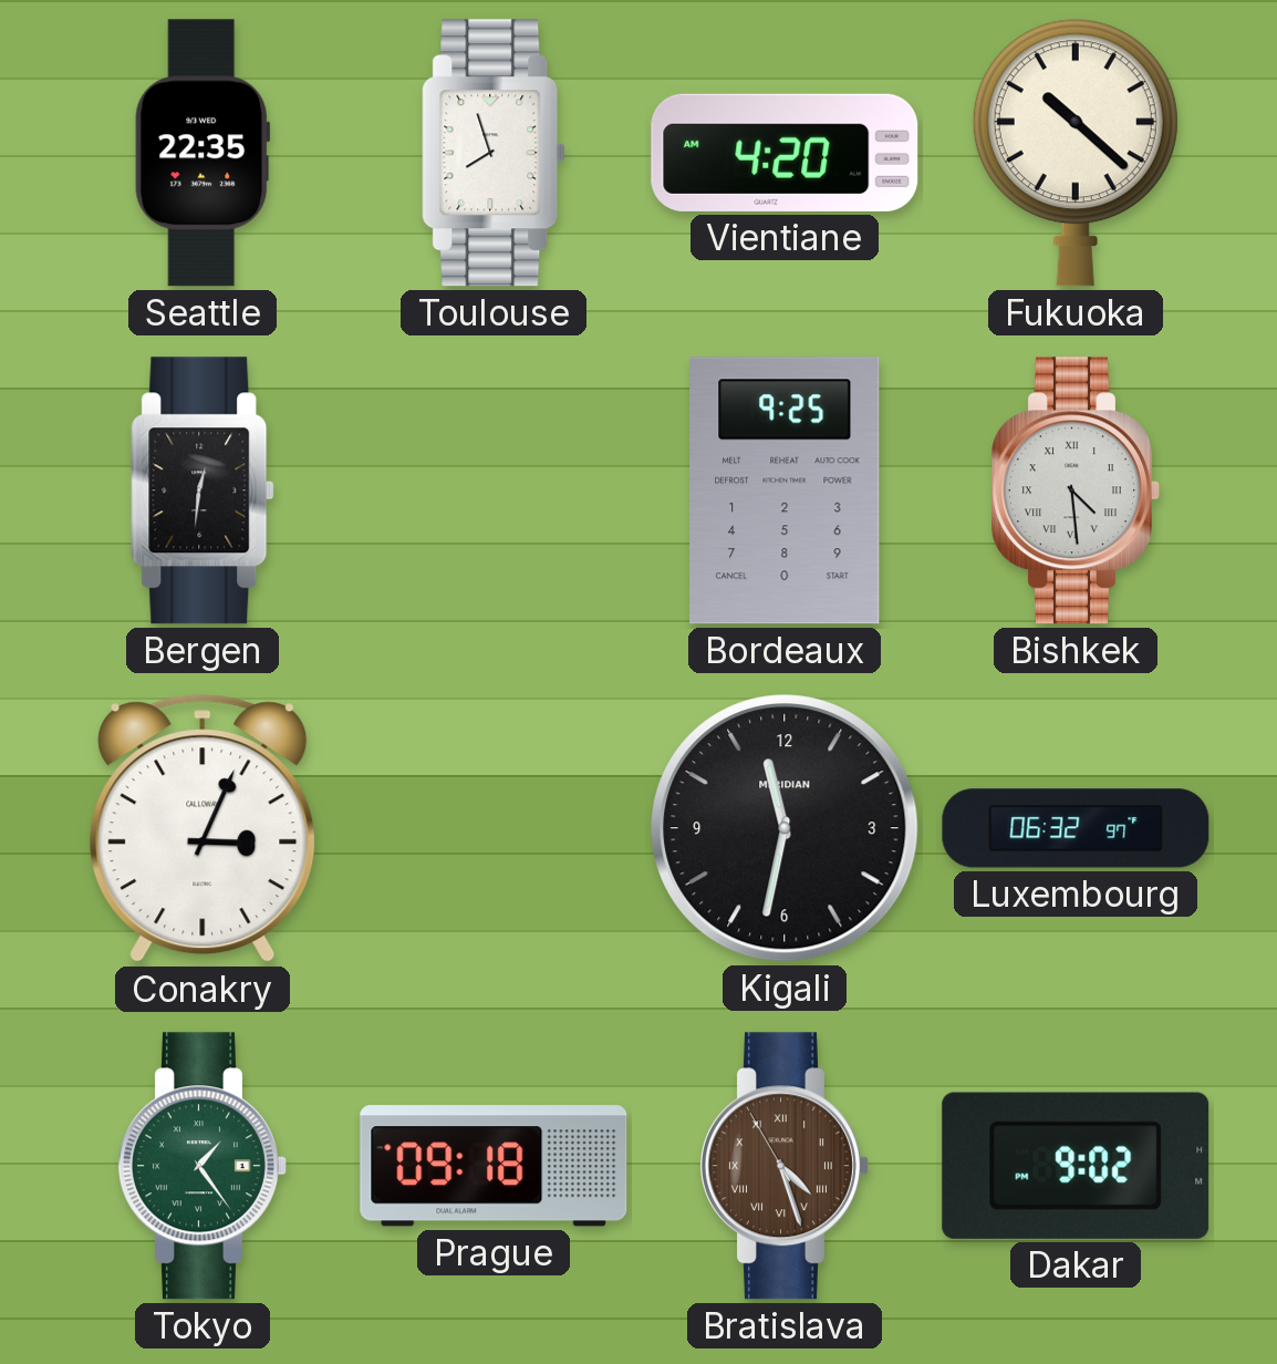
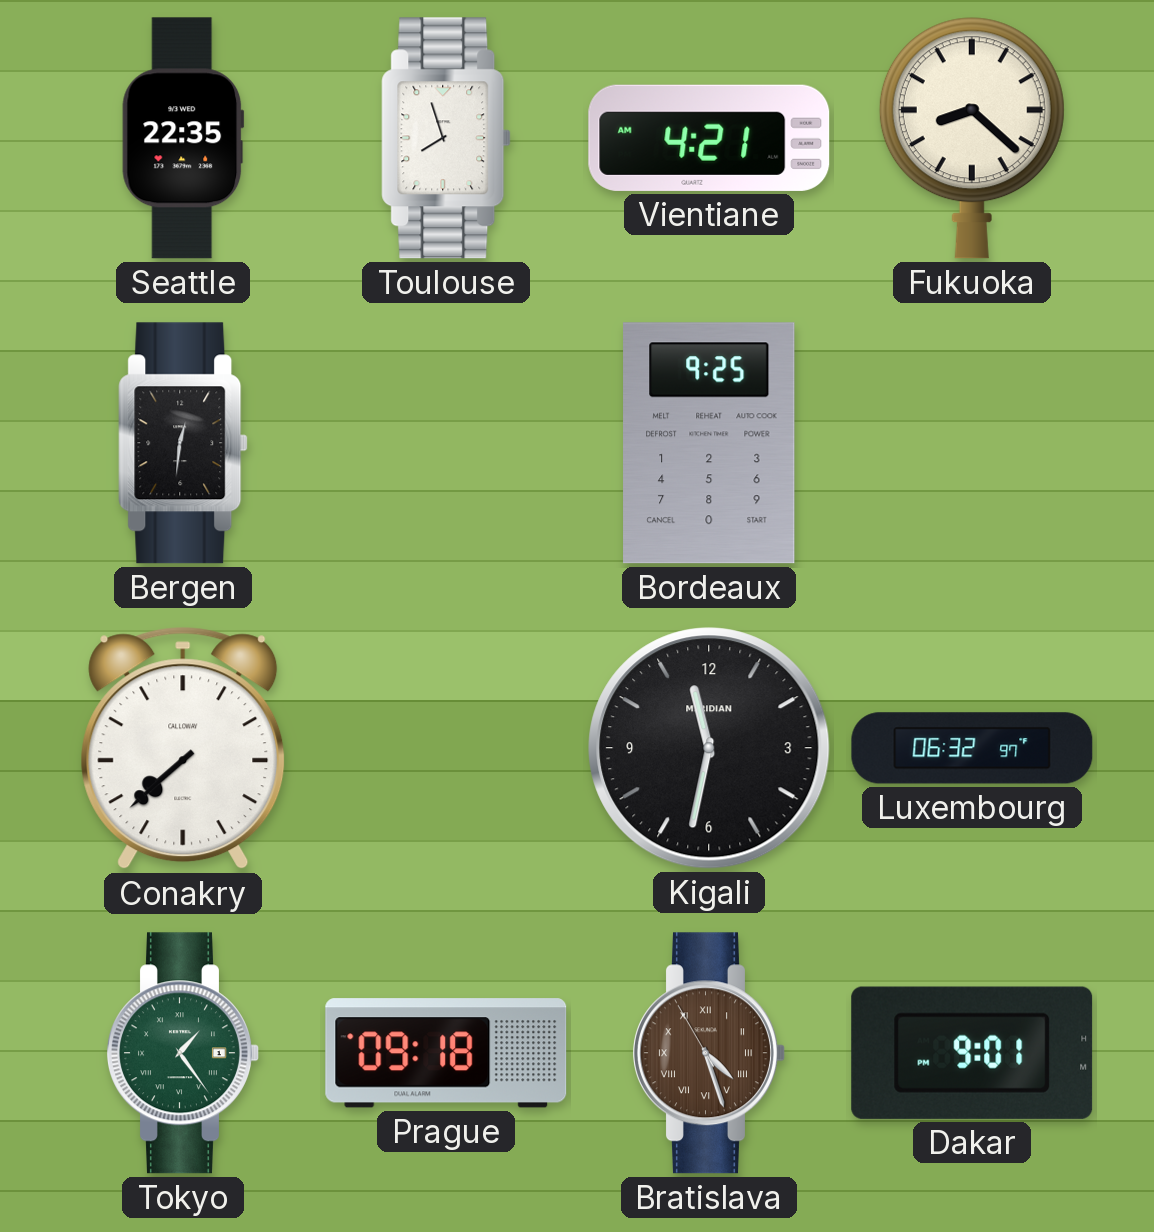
Vientiane: 4:20 -> 4:21
Fukuoka: 10:22 -> 8:22
Bishkek: 4:29 -> none
Conakry: 3:04 -> 7:38
Dakar: 9:02 -> 9:01
